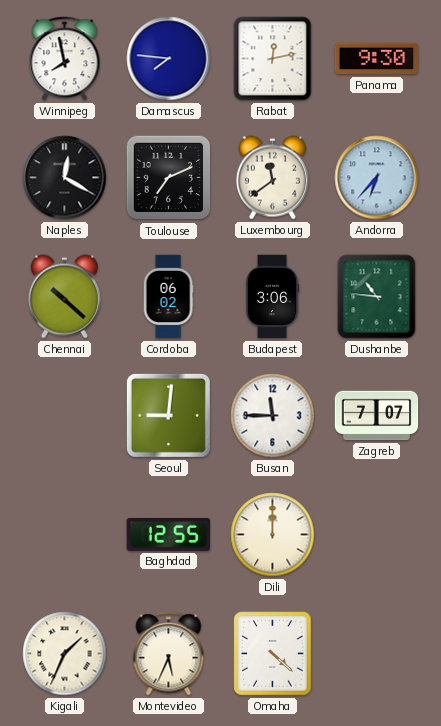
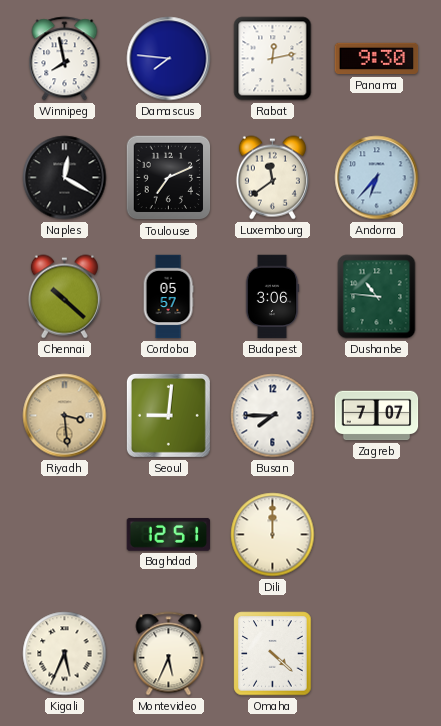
Cordoba: 06:02 -> 05:57
Riyadh: none -> 3:29
Busan: 11:45 -> 7:45
Baghdad: 12:55 -> 12:51
Kigali: 1:34 -> 5:34
